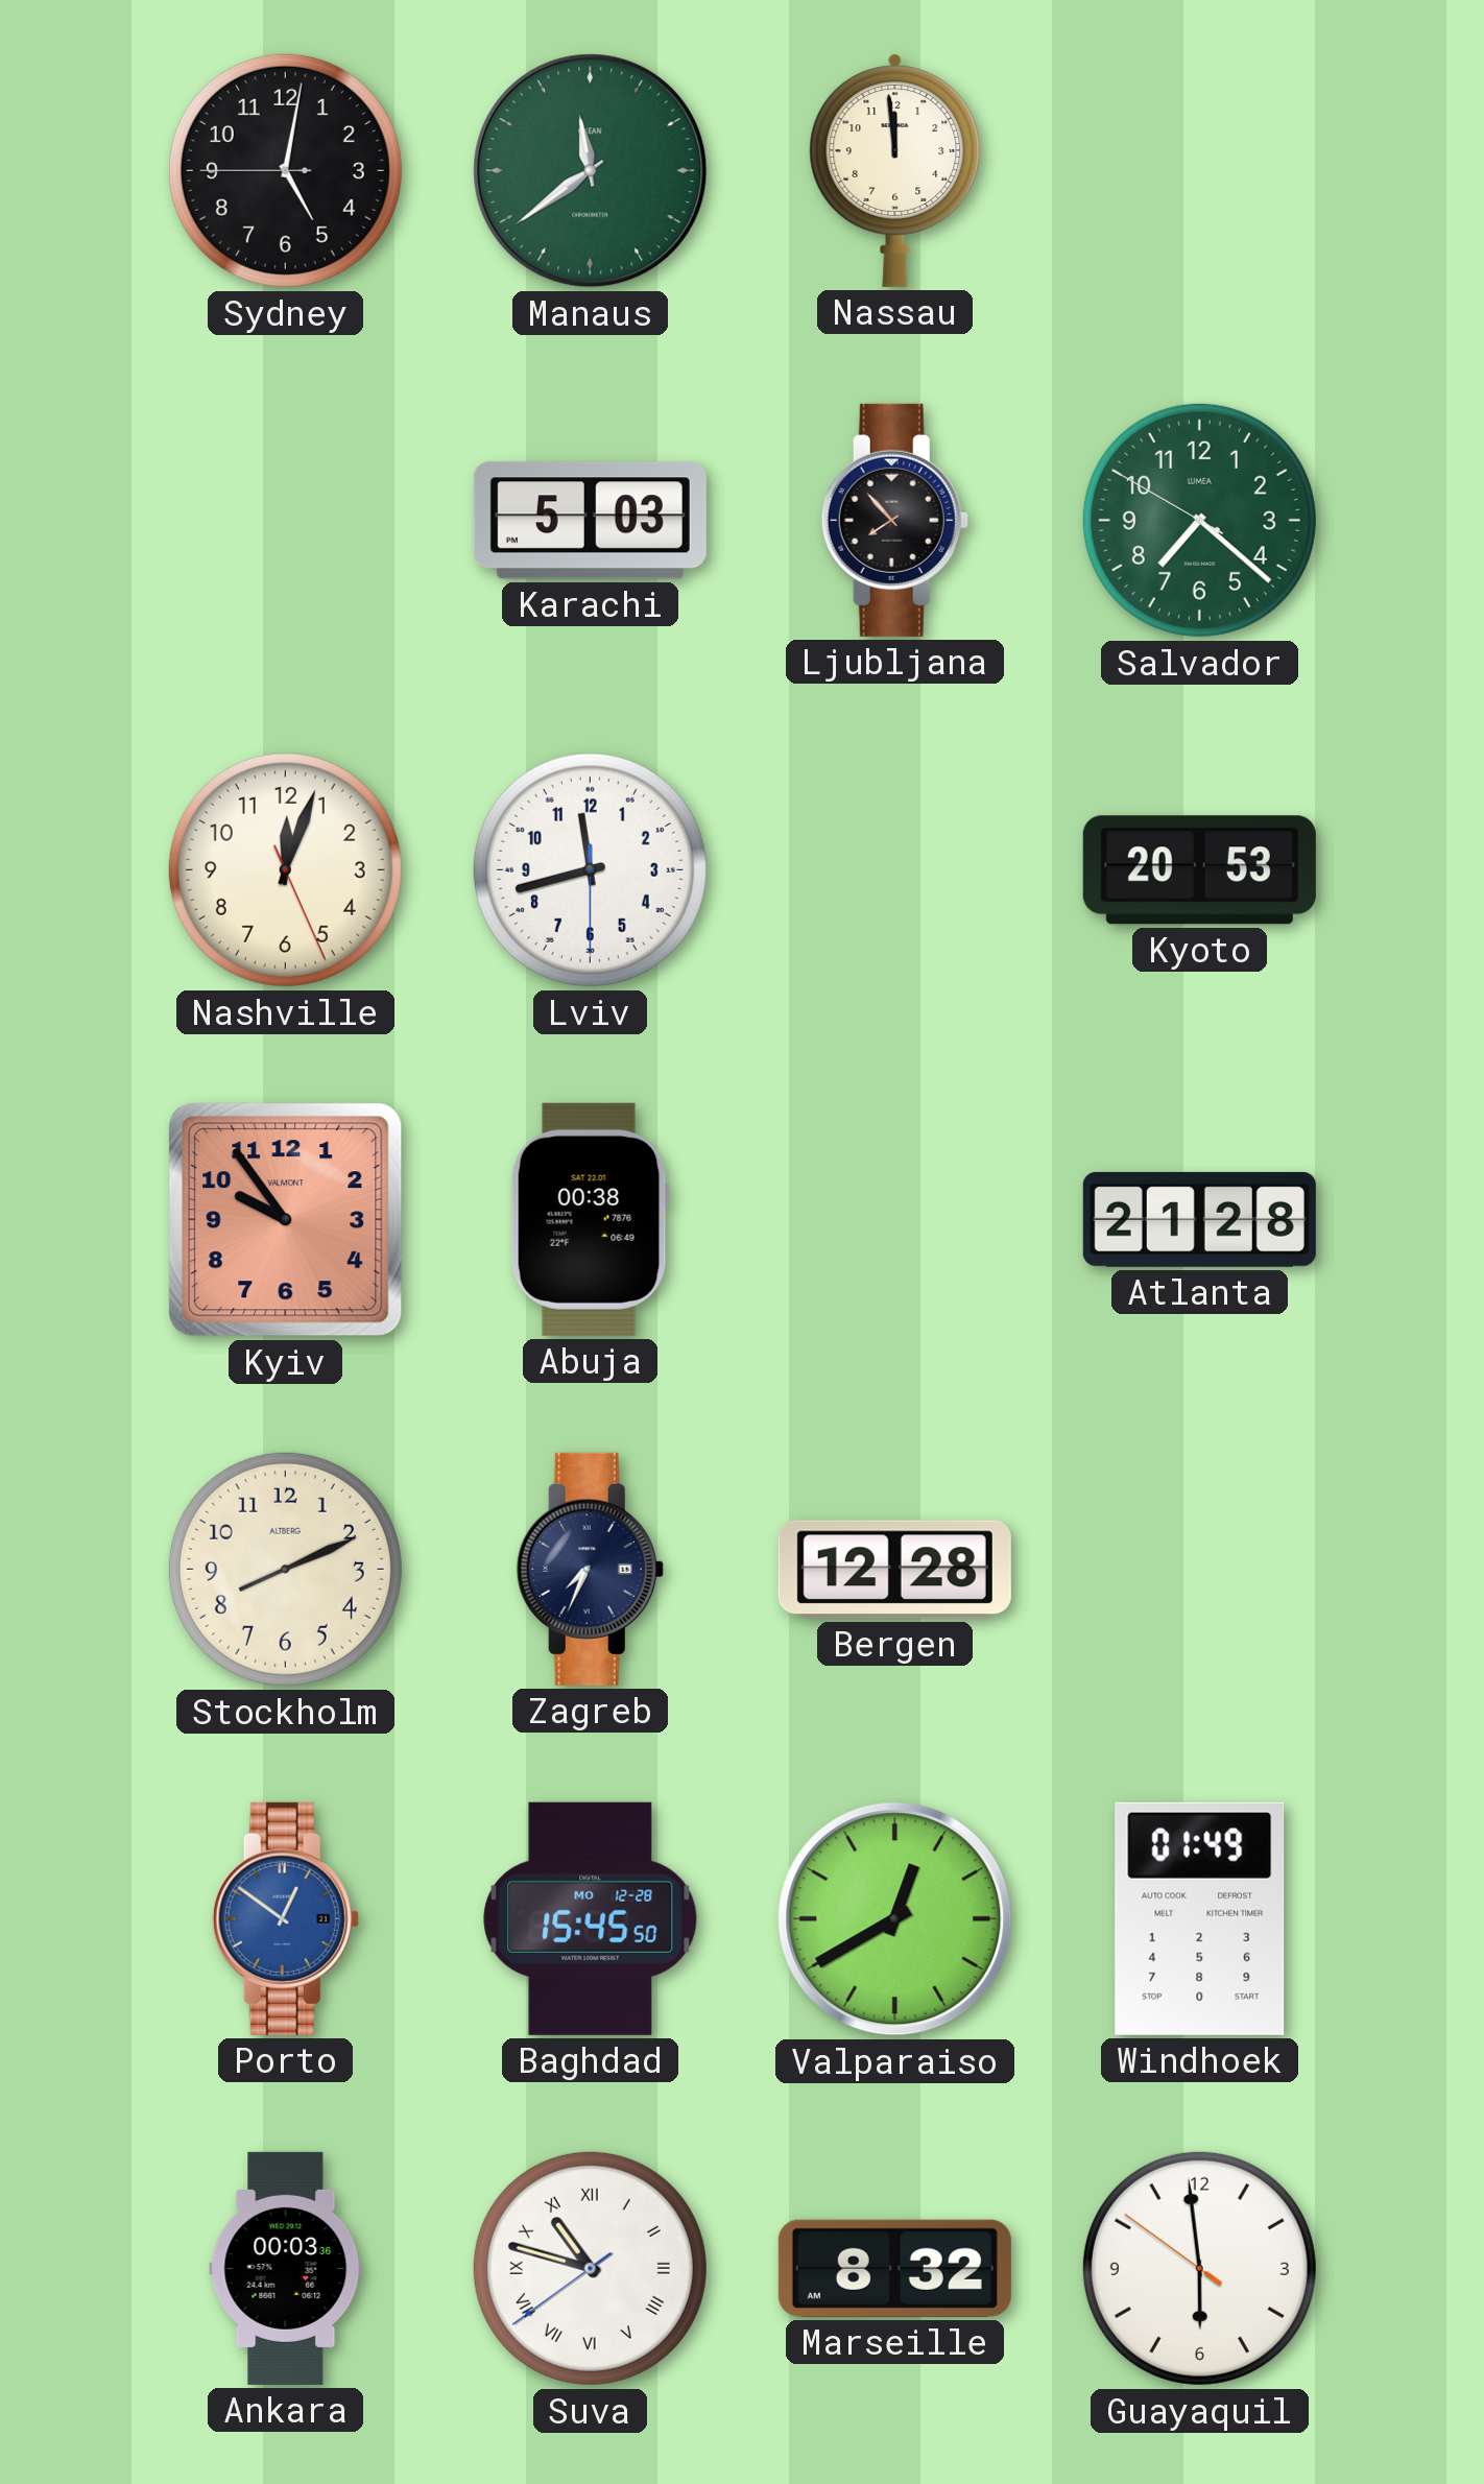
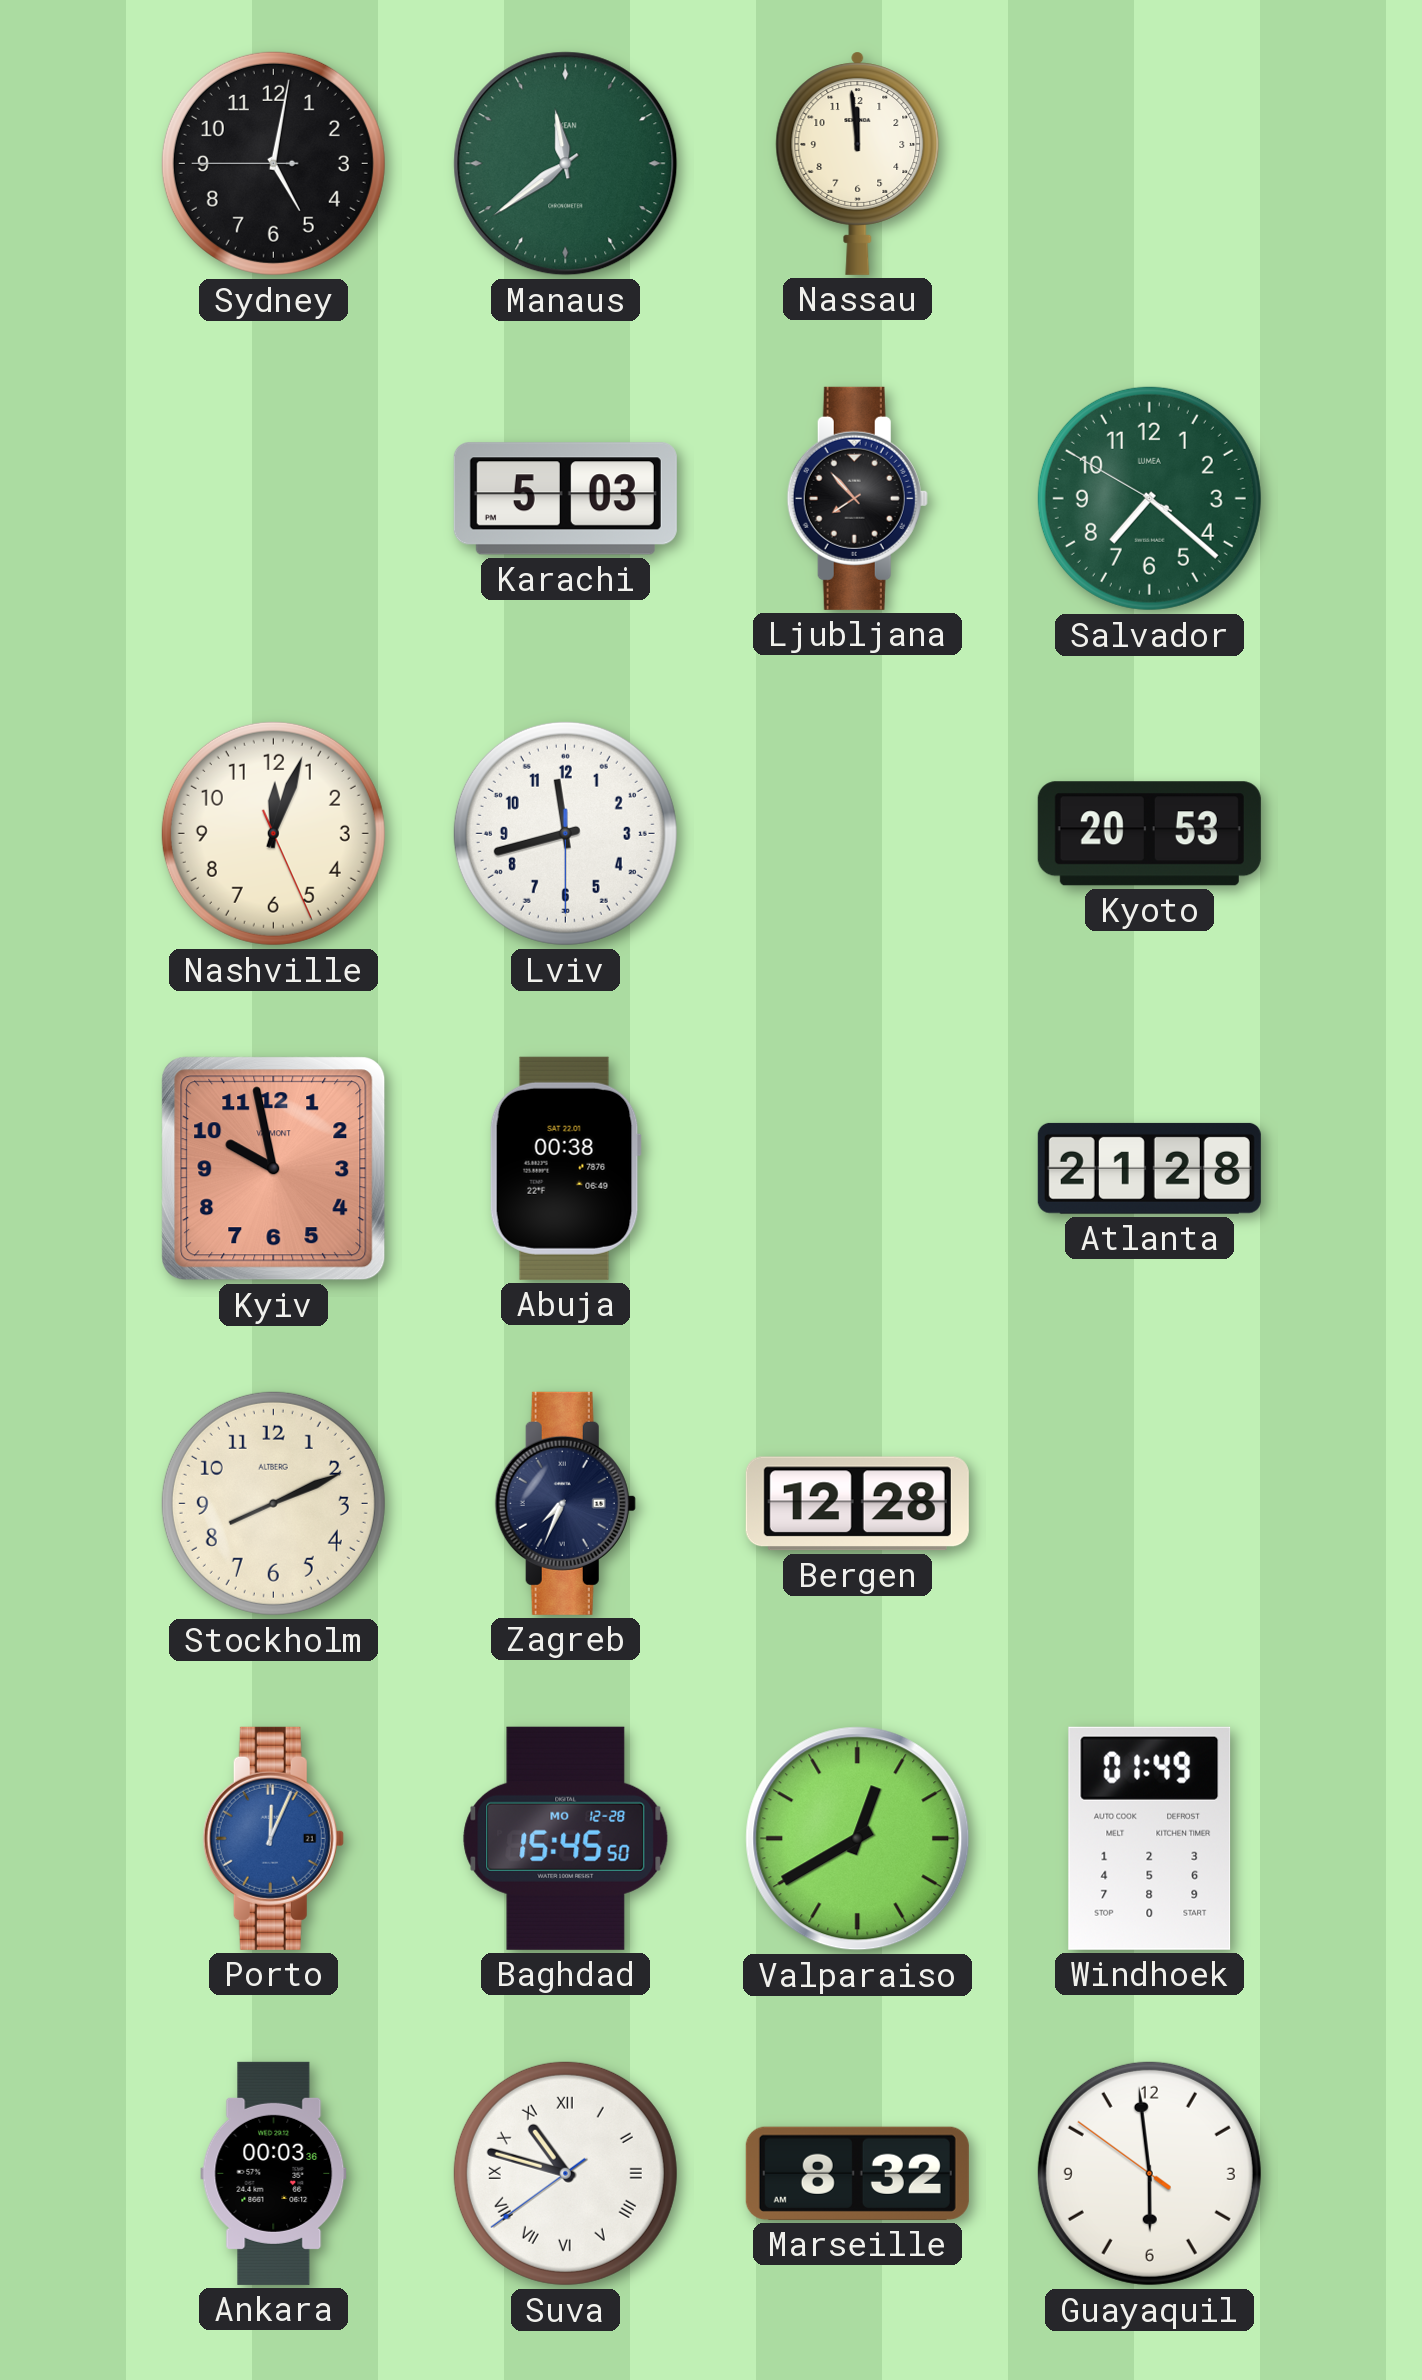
Kyiv: 9:54 -> 9:58
Porto: 12:51 -> 12:04
